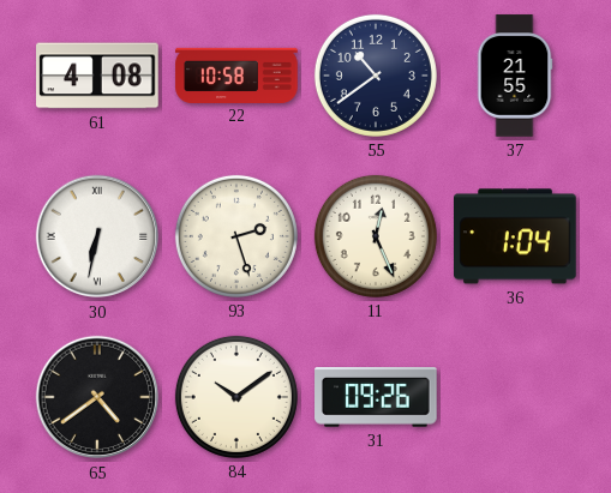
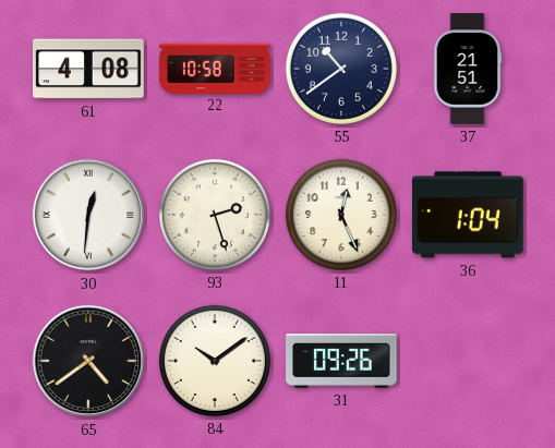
37: 21:55 -> 21:51
30: 6:32 -> 12:31
